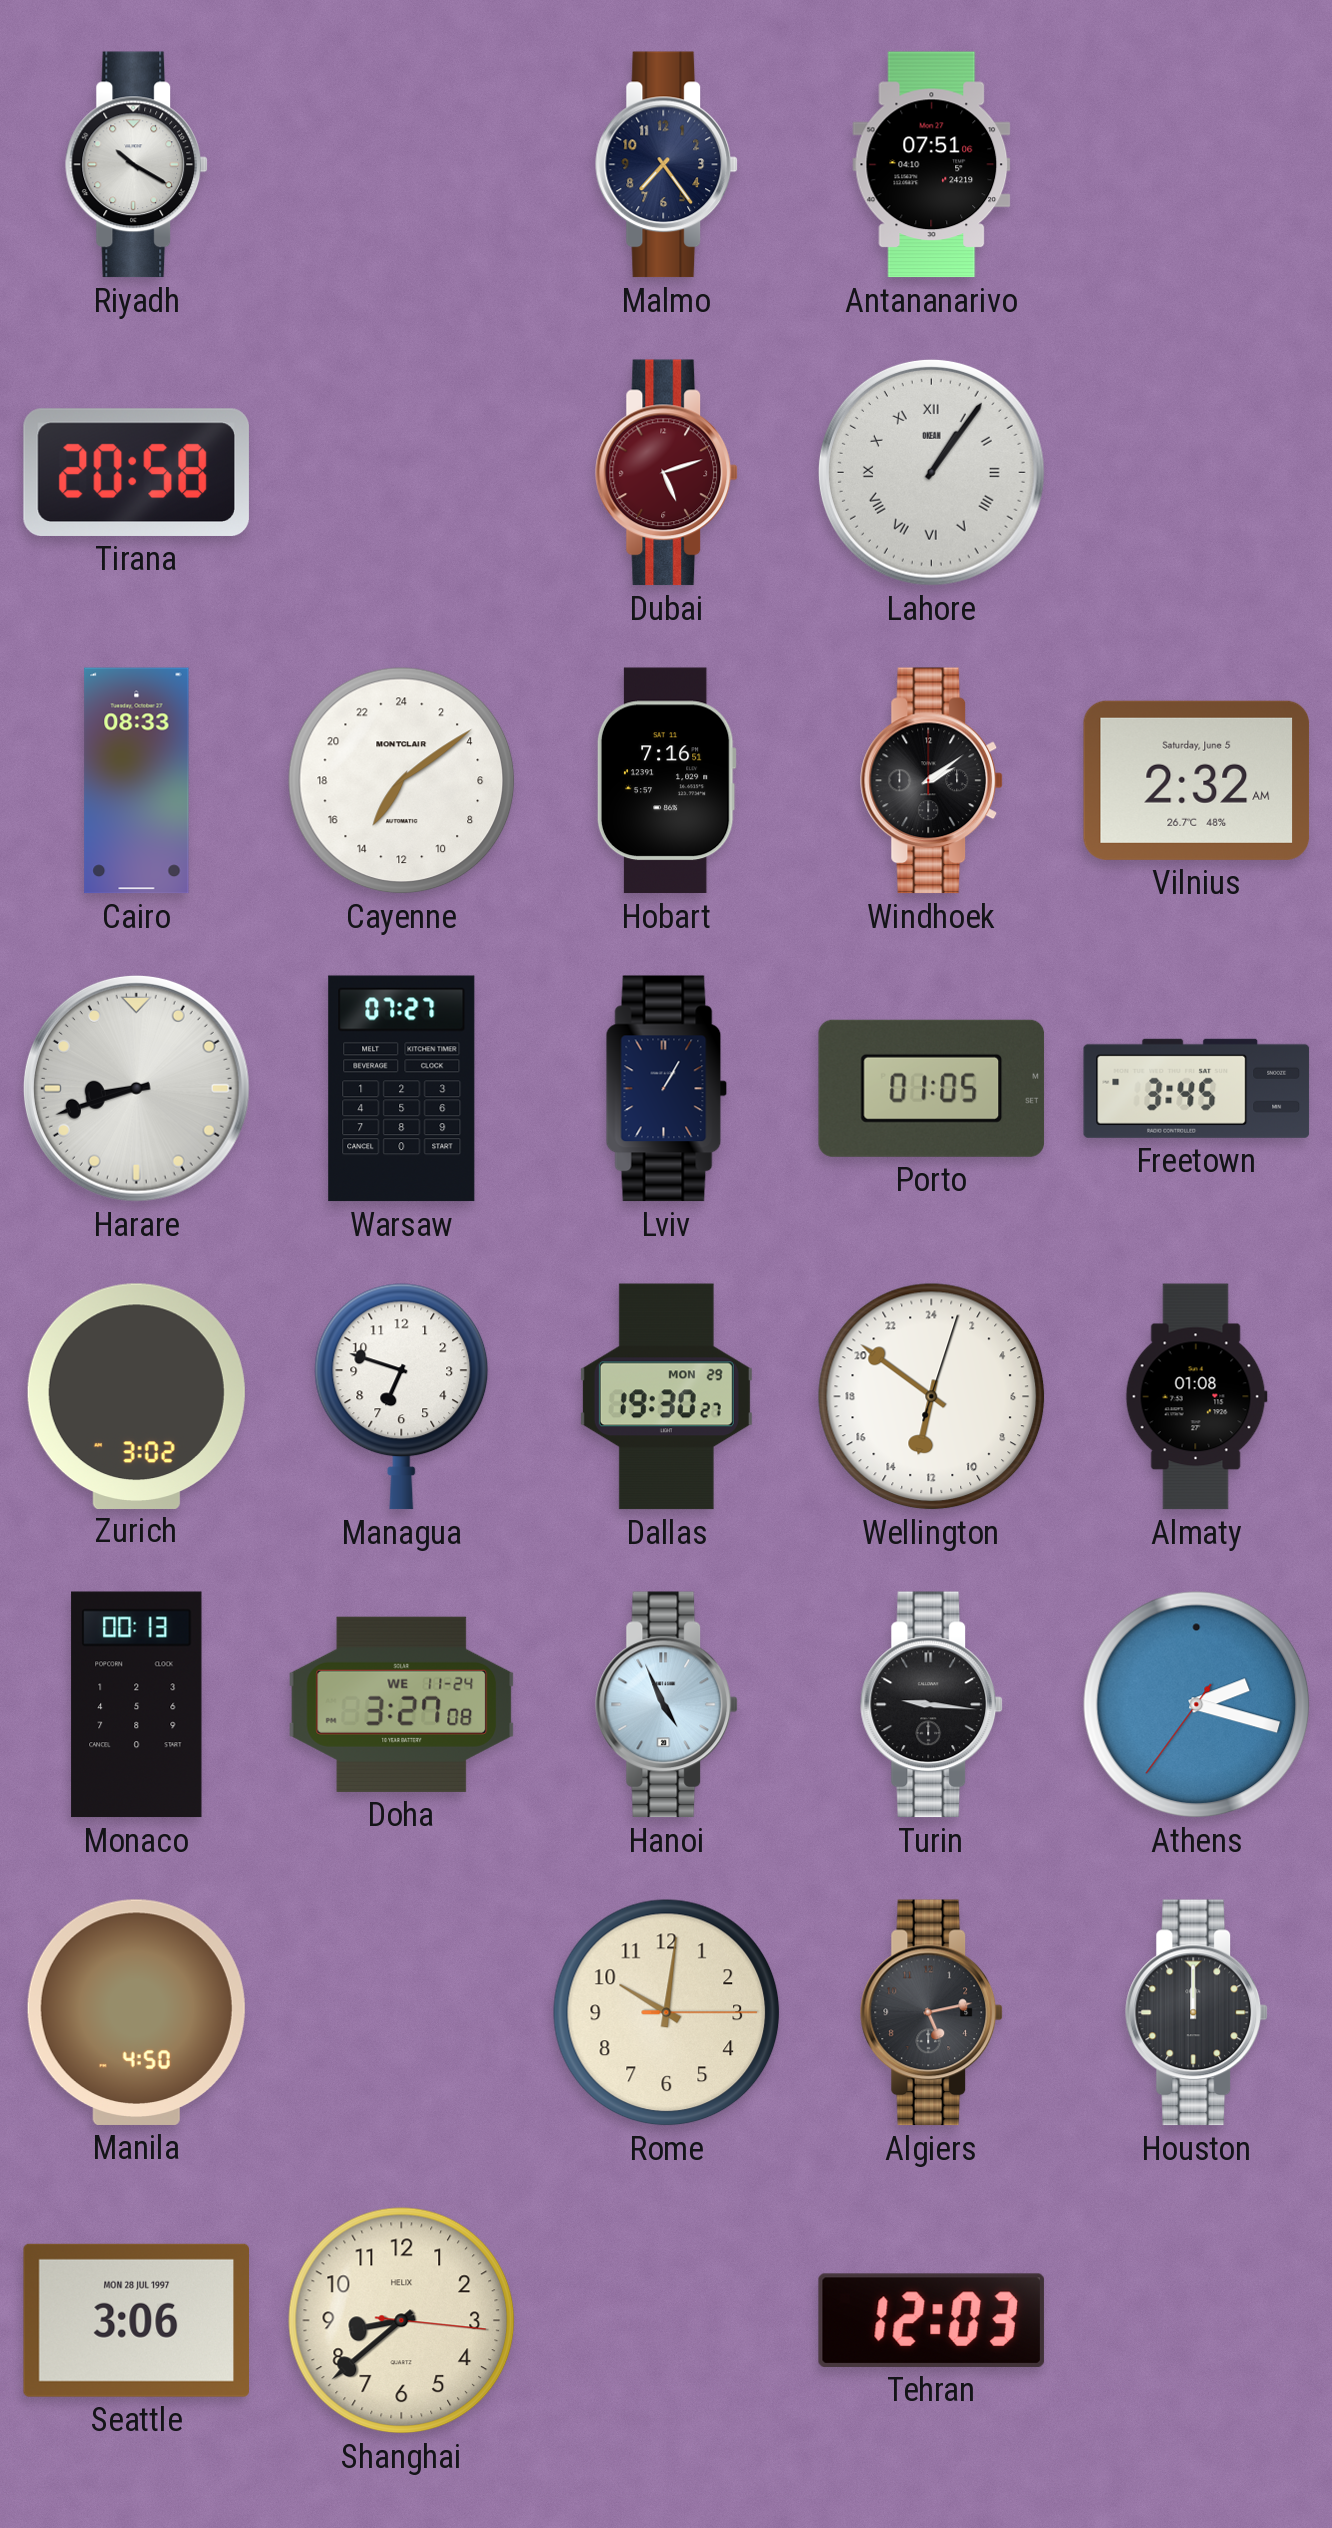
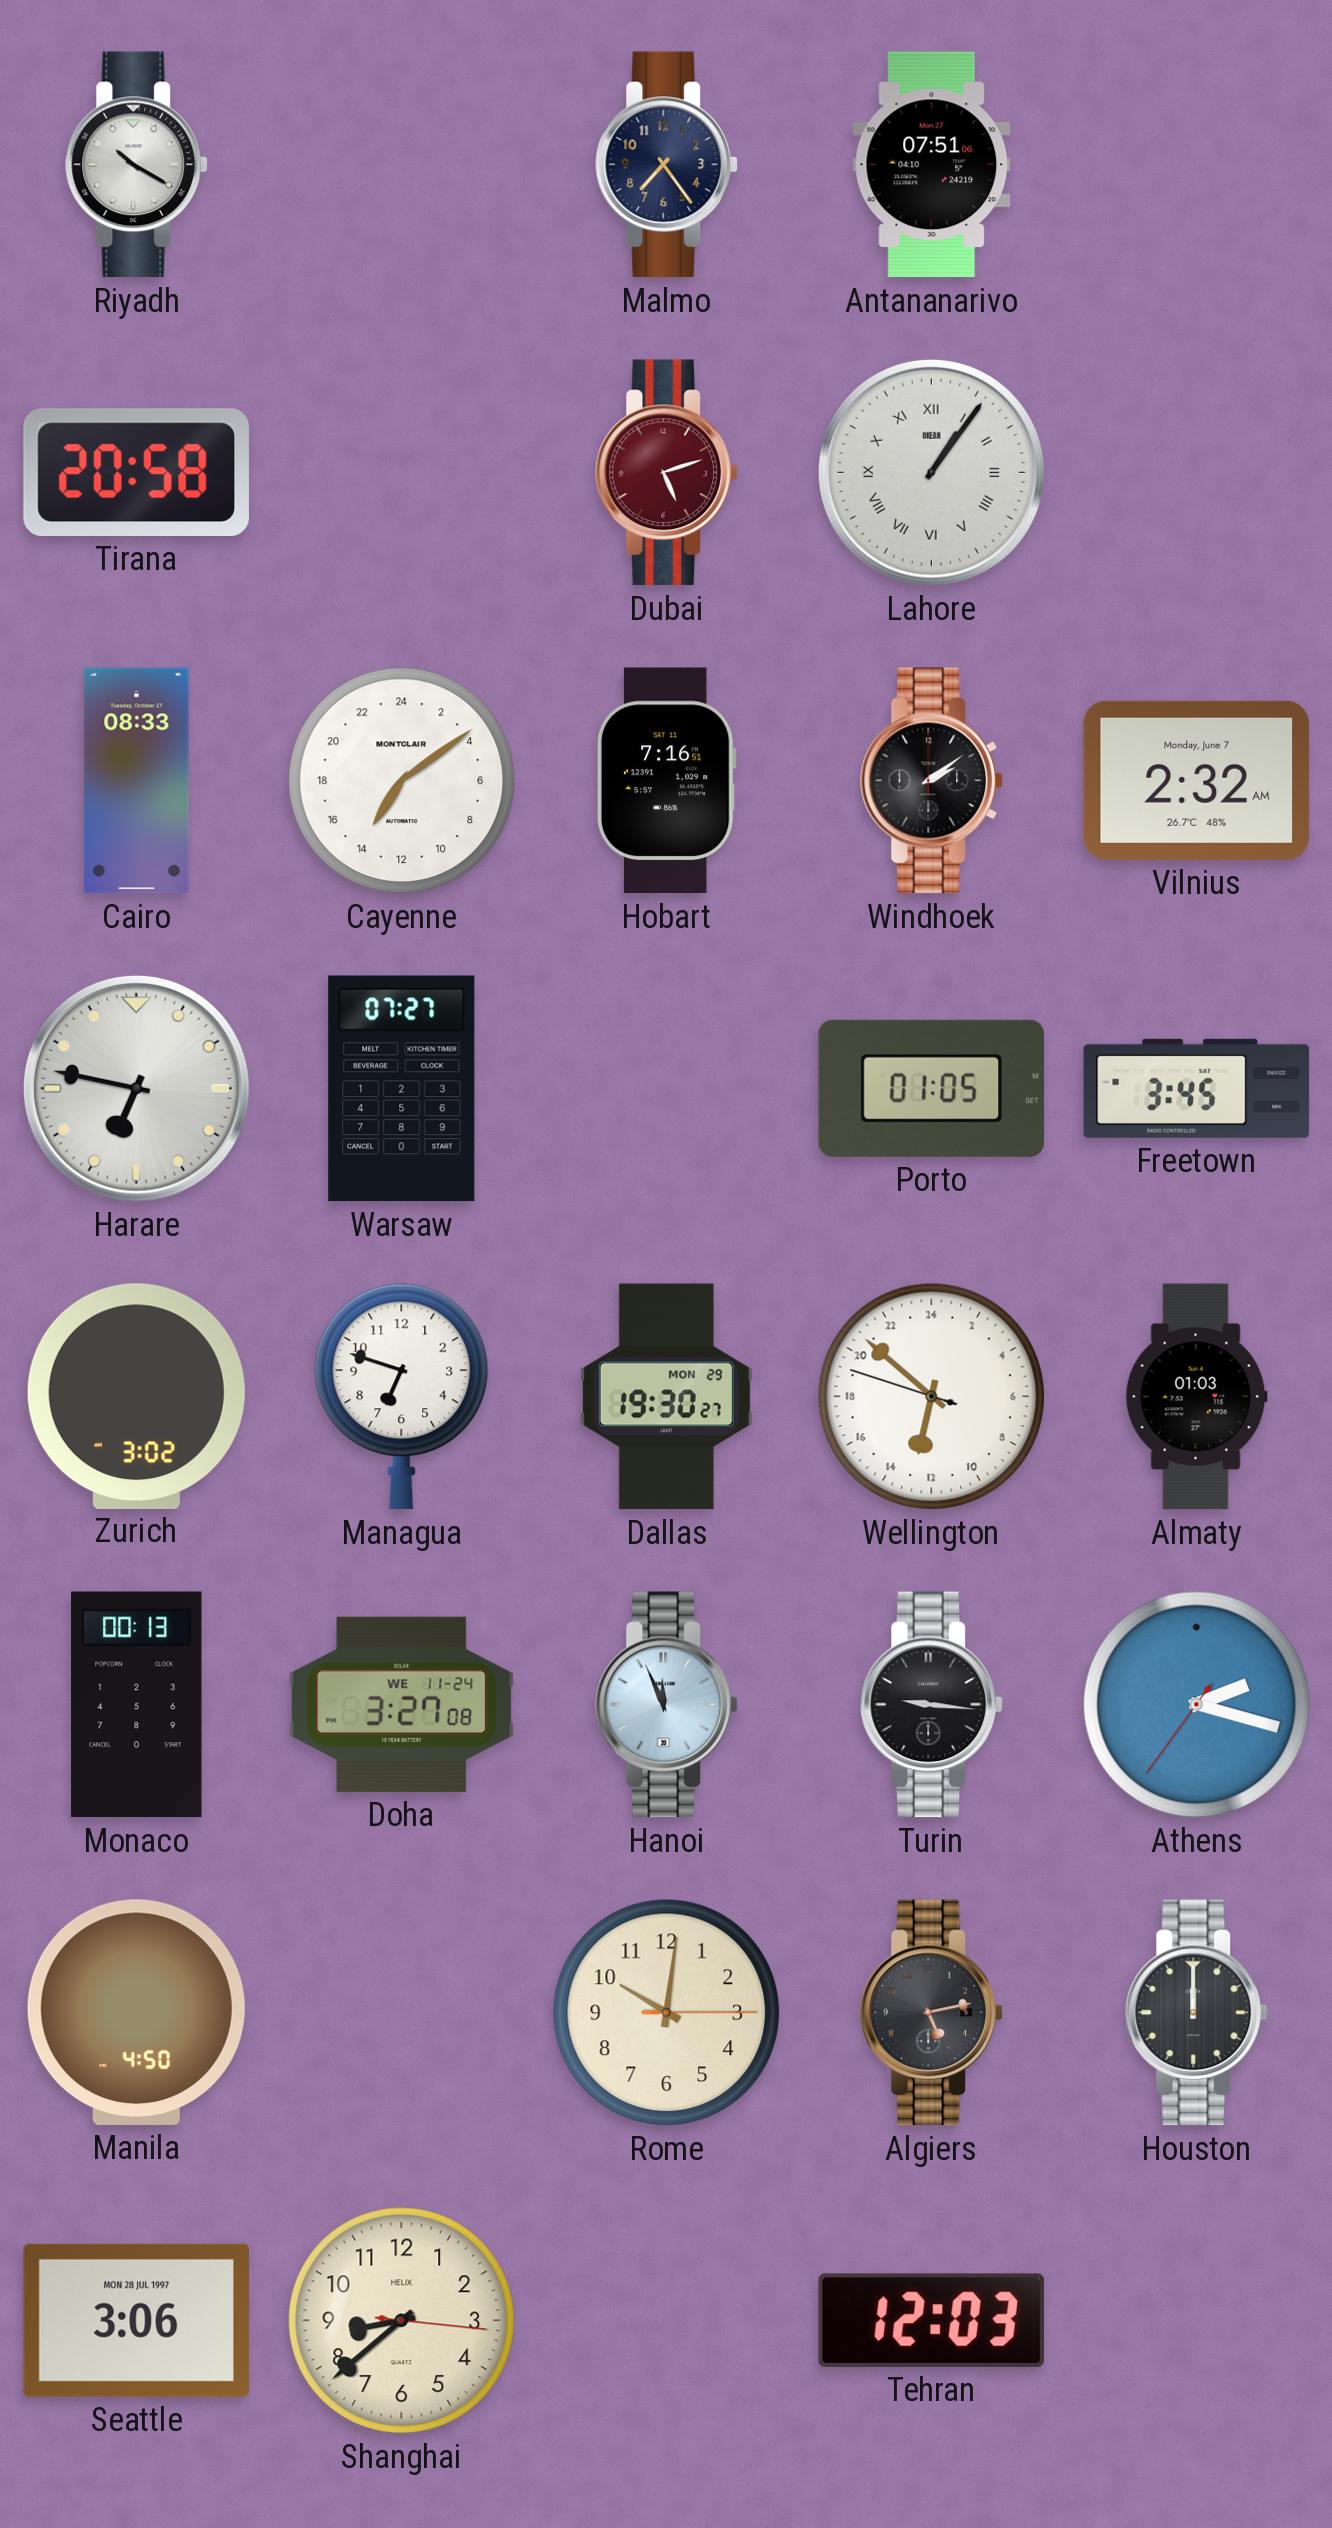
Vilnius date: Saturday, June 5 -> Monday, June 7
Harare: 8:42 -> 6:47
Lviv: 1:05 -> none
Wellington: 12:51:03 -> 12:51:48
Almaty: 01:08 -> 01:03
Hanoi: 4:56 -> 11:56
